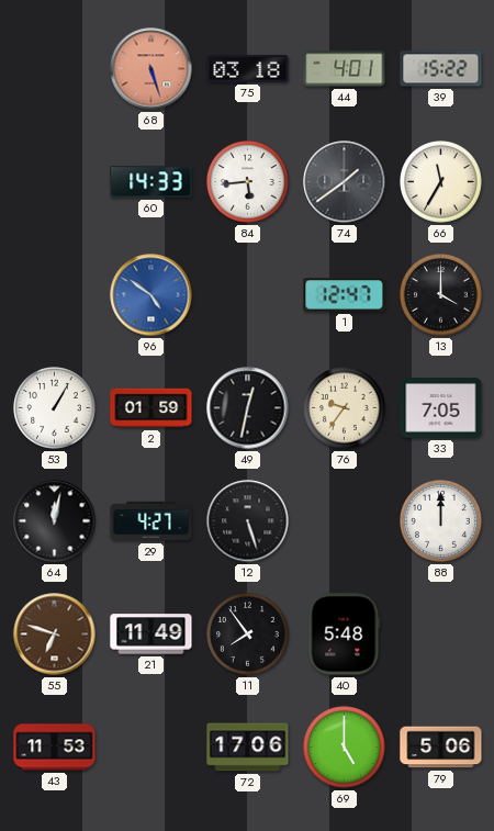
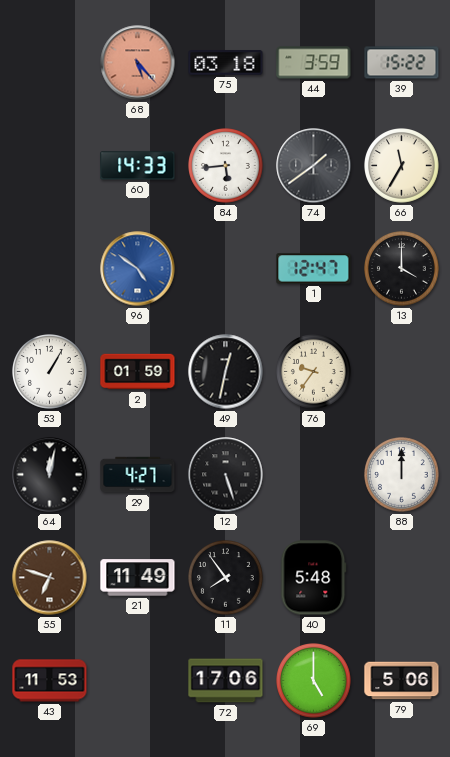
68: 5:27 -> 5:23
44: 4:01 -> 3:59
33: 7:05 -> none
